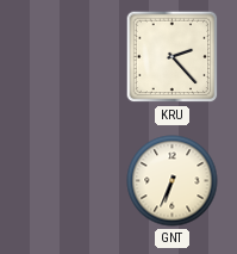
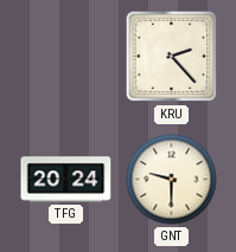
TFG: none -> 20:24
GNT: 6:34 -> 9:30
